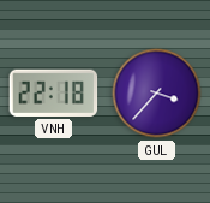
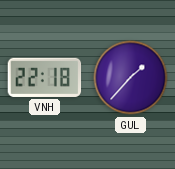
GUL: 3:37 -> 1:37
